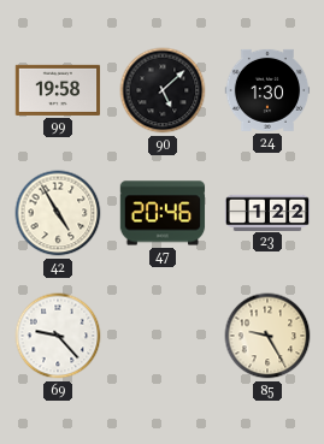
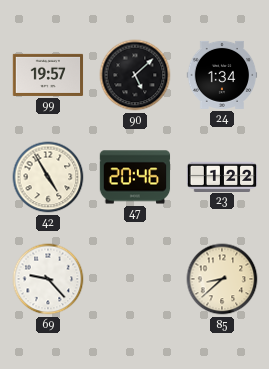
99: 19:58 -> 19:57
24: 1:30 -> 1:34
85: 9:25 -> 8:38
